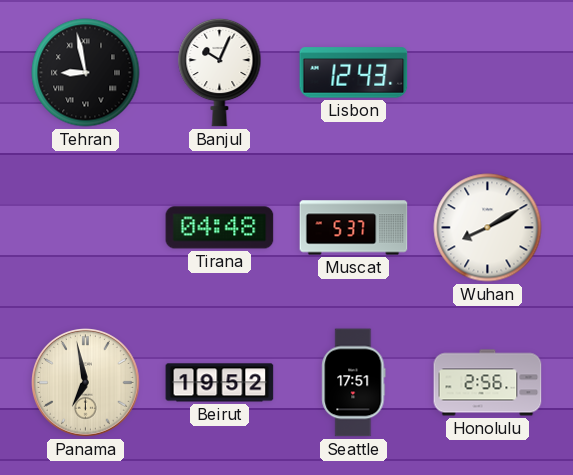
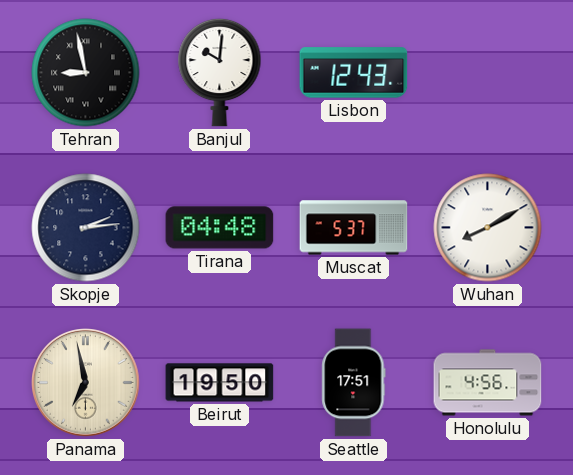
Banjul: 10:04 -> 10:01
Skopje: none -> 2:14
Beirut: 19:52 -> 19:50
Honolulu: 2:56 -> 4:56
